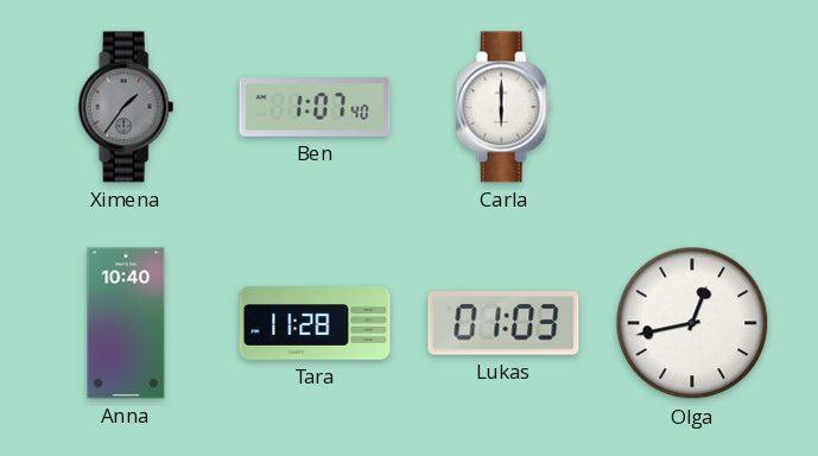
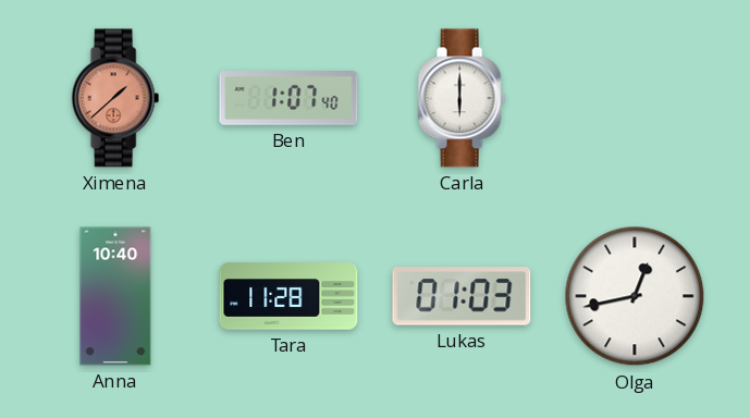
Ximena: 1:36 -> 1:38
Ximena dial: grey -> salmon
